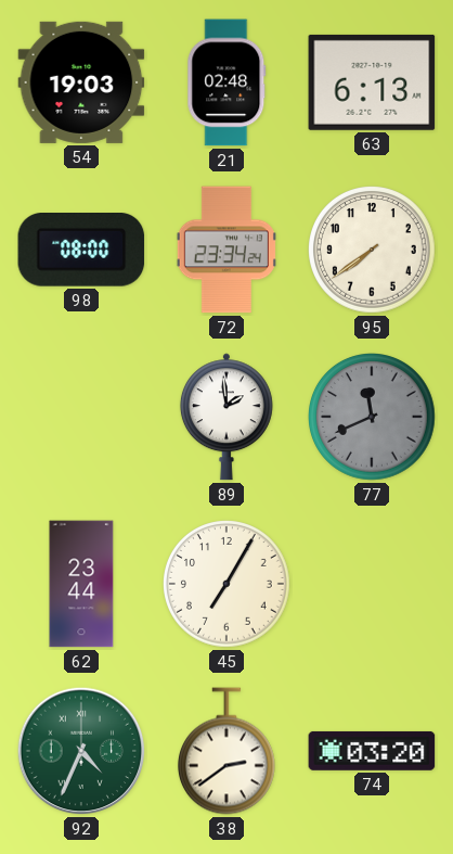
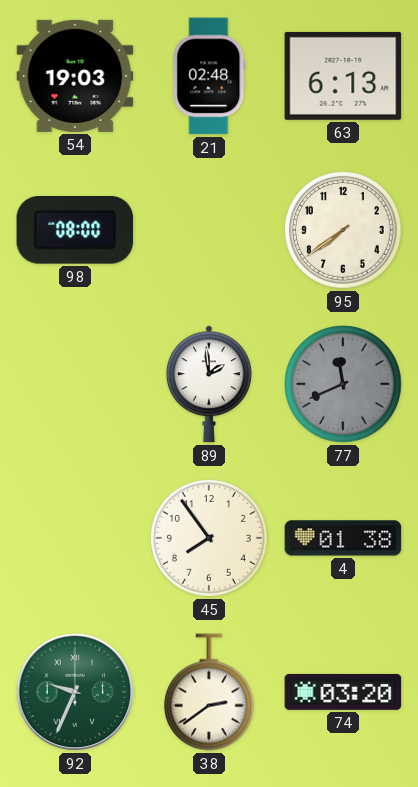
72: 23:34 -> none
62: 23:44 -> none
45: 7:05 -> 7:54
4: none -> 01:38
92: 4:34 -> 9:34
